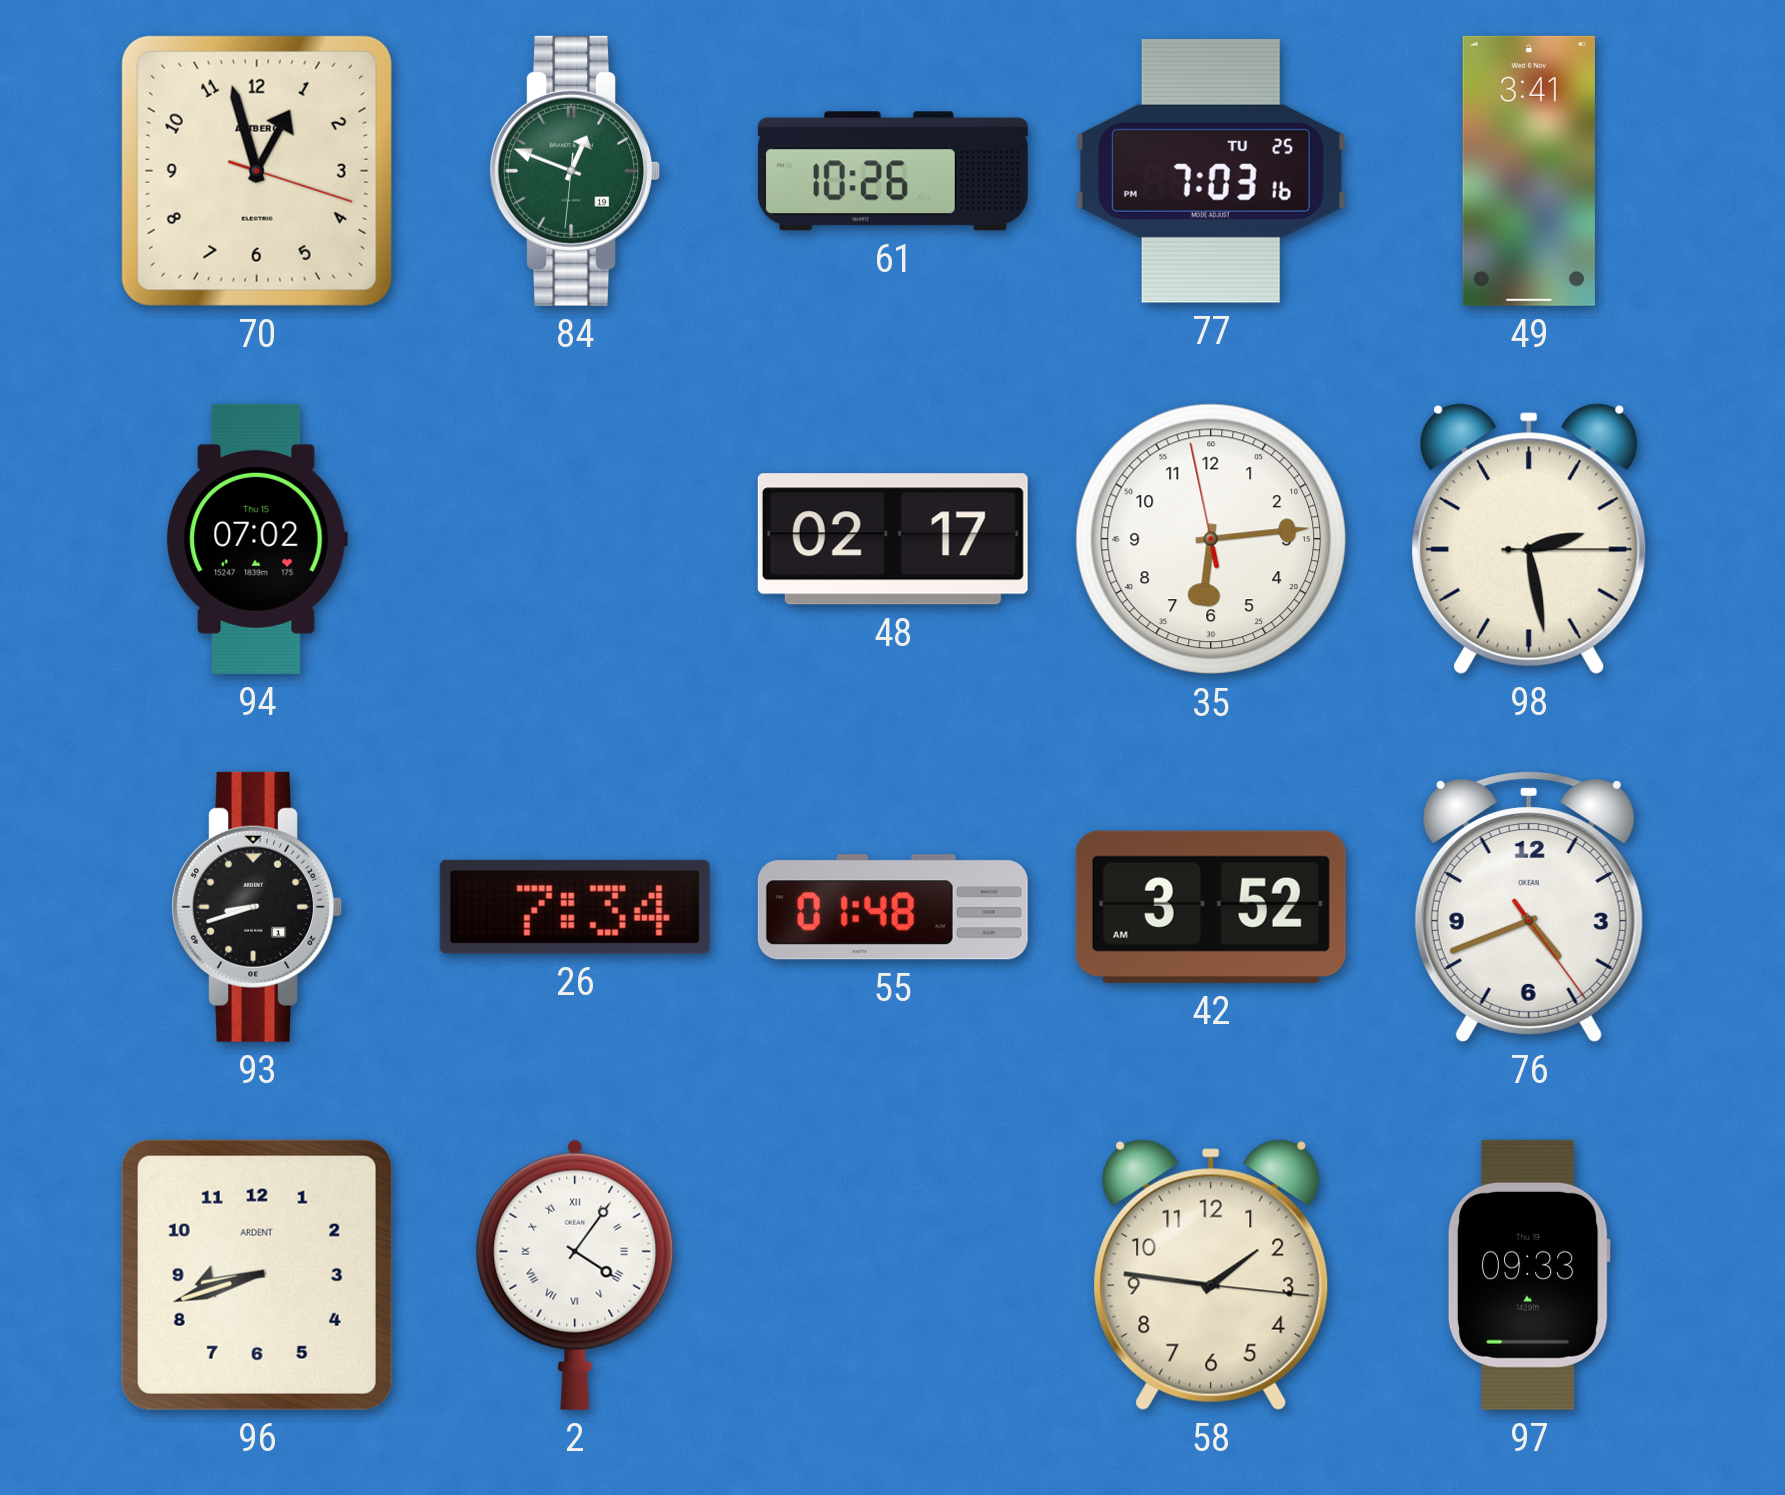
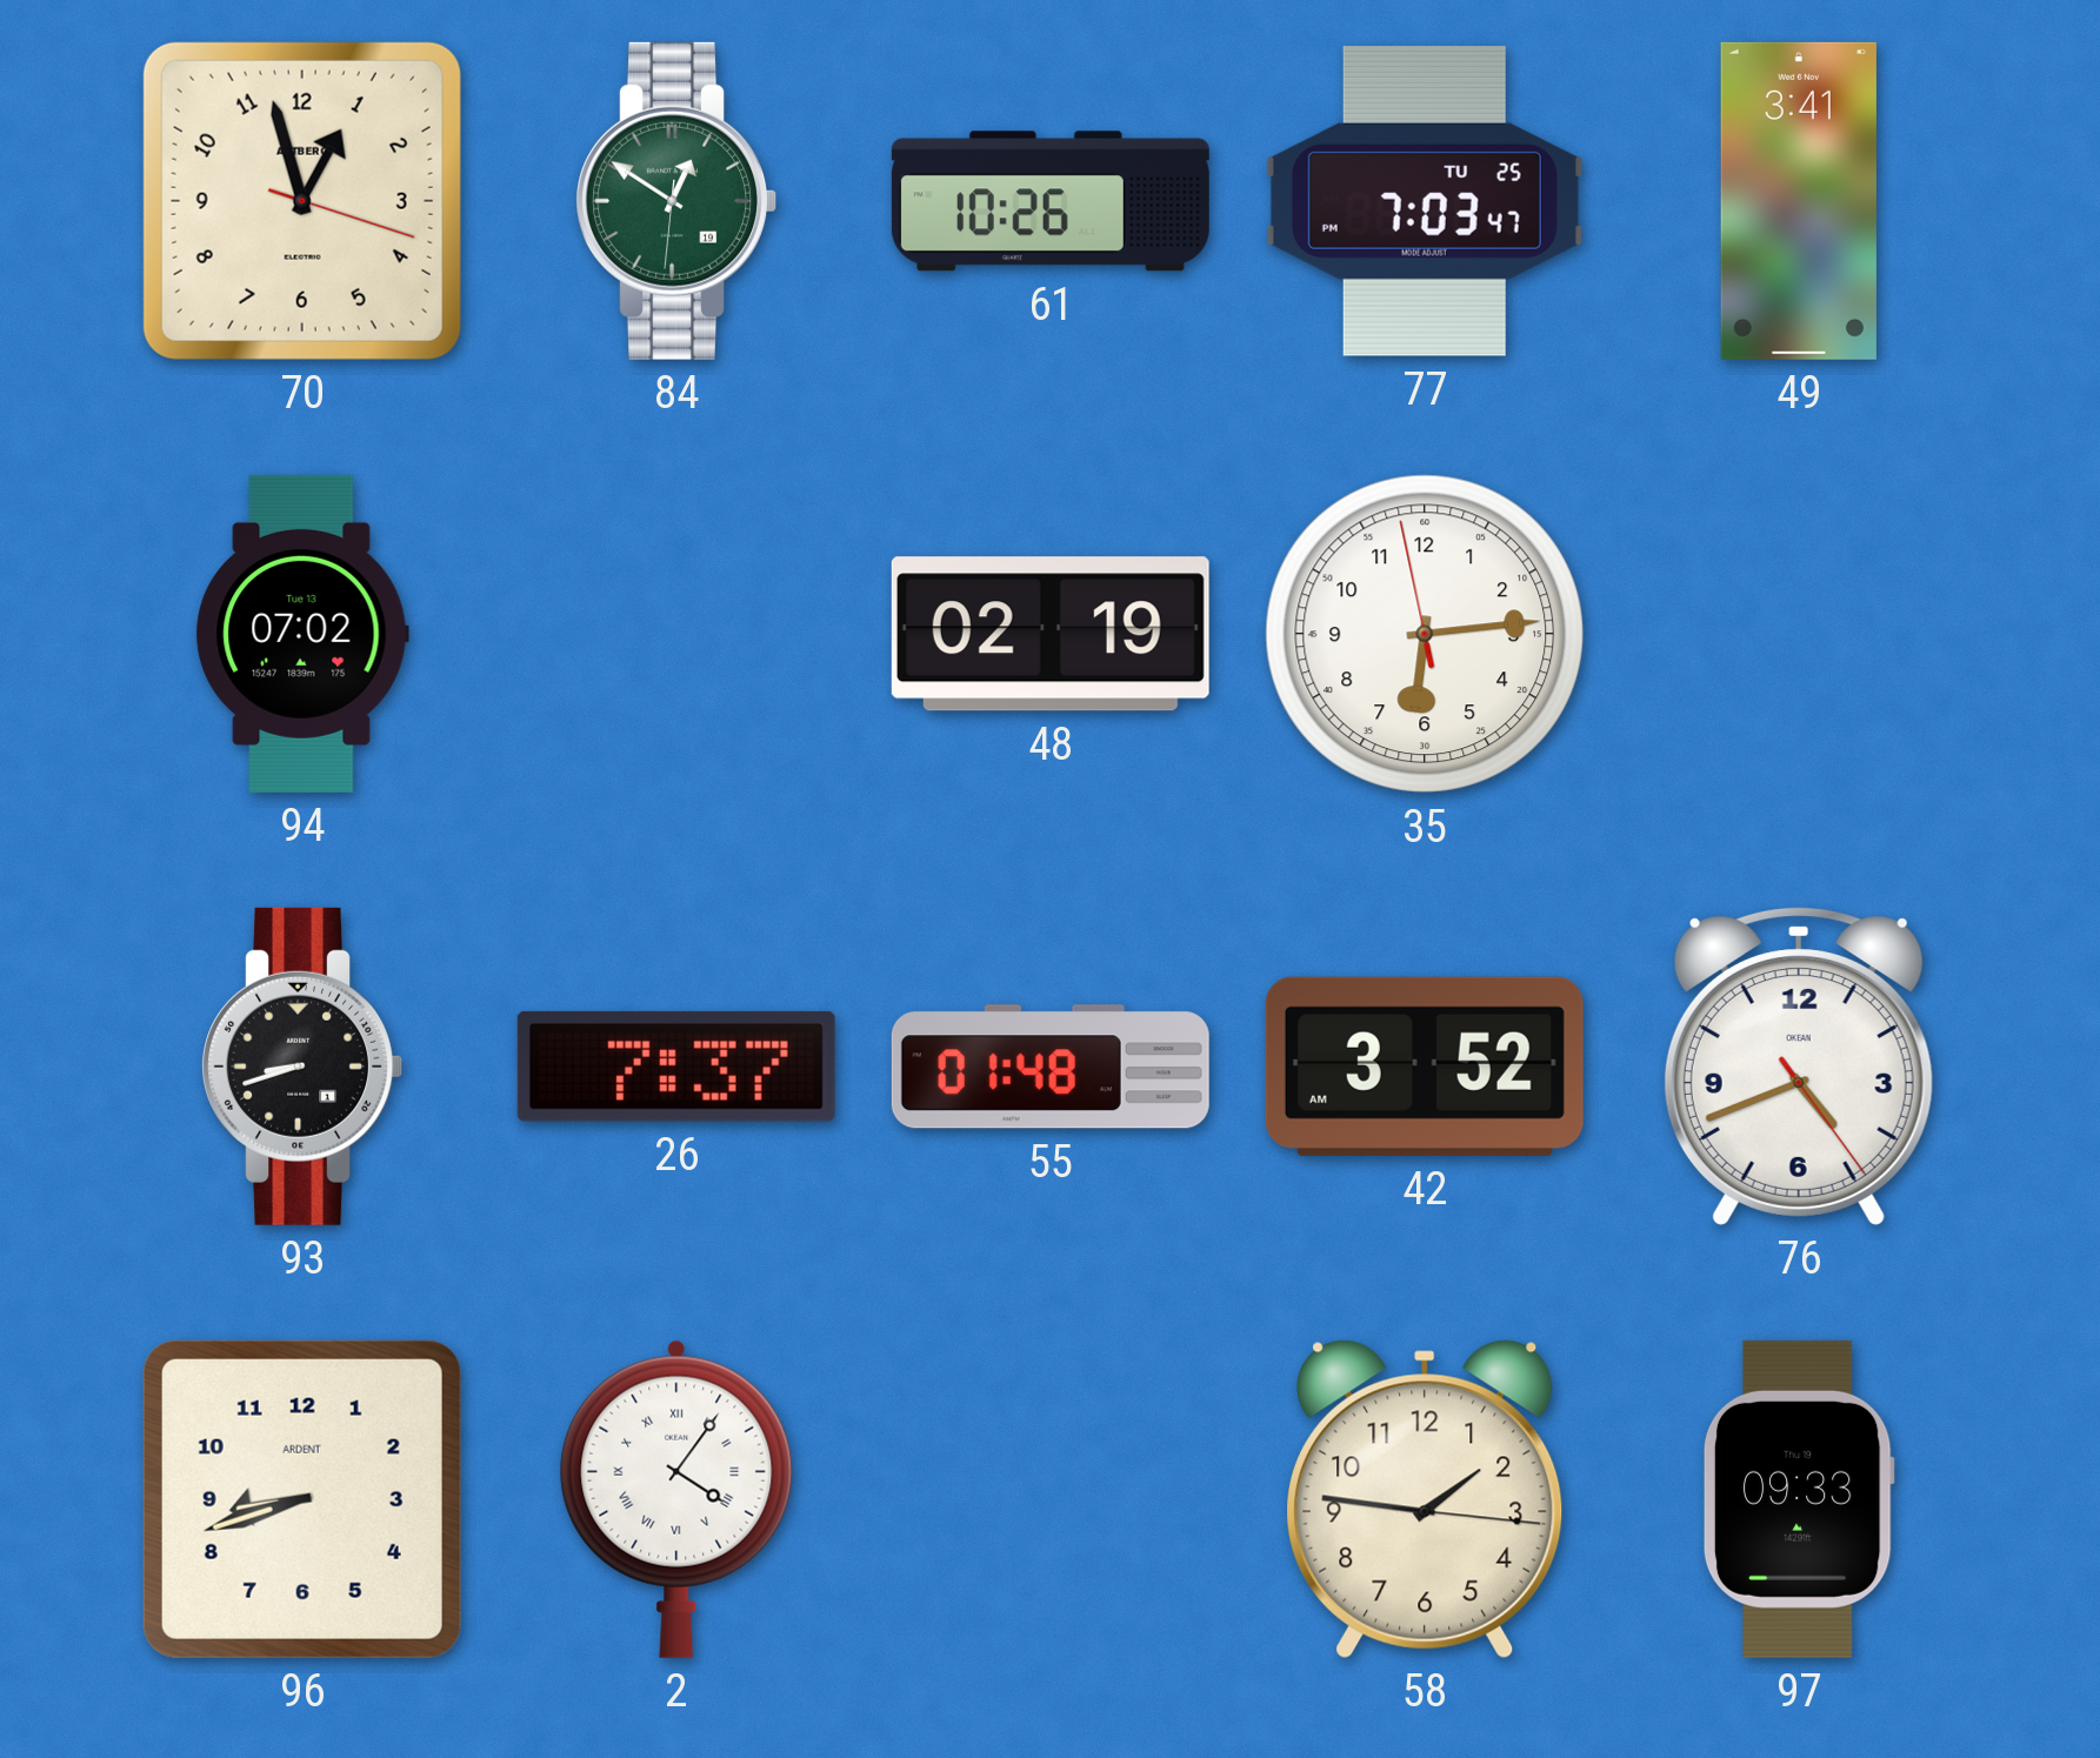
84: 12:48 -> 12:50
77: 7:03:16 -> 7:03:47
94 date: Thu 15 -> Tue 13
48: 02:17 -> 02:19
98: 2:28 -> none
26: 7:34 -> 7:37
